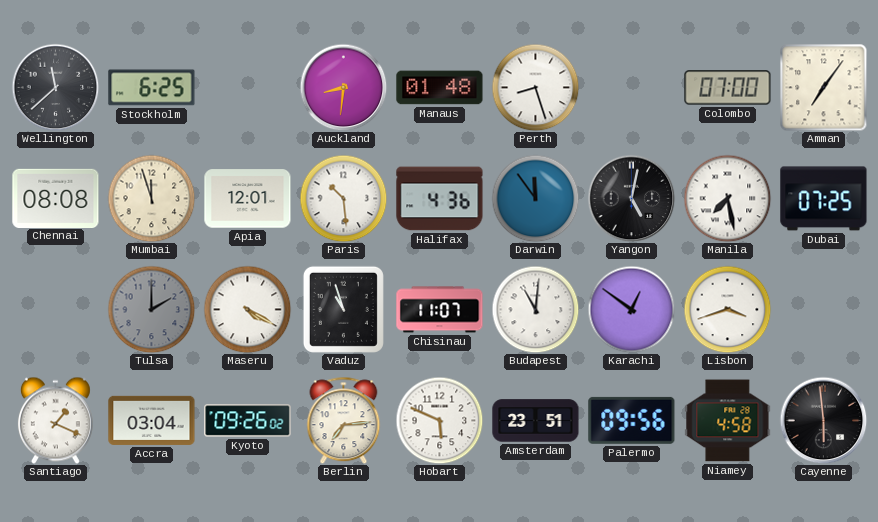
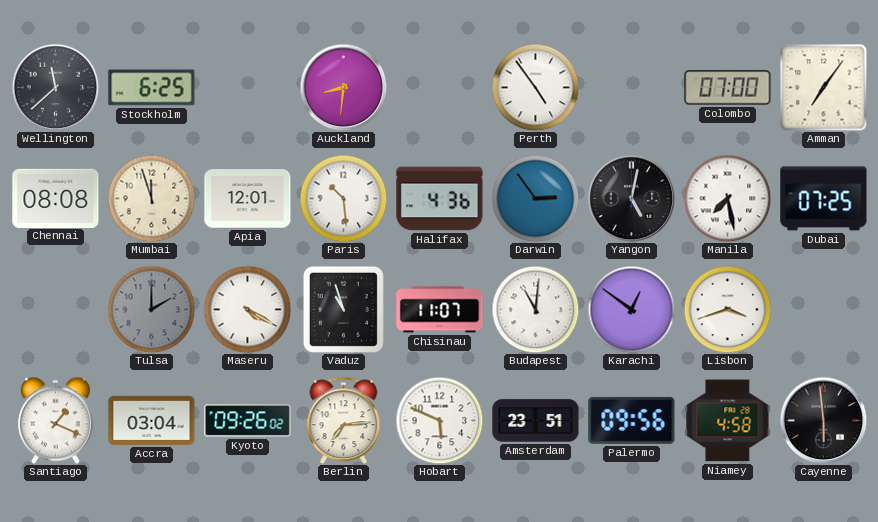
Manaus: 01:48 -> none
Perth: 8:27 -> 4:54
Darwin: 11:54 -> 2:54
